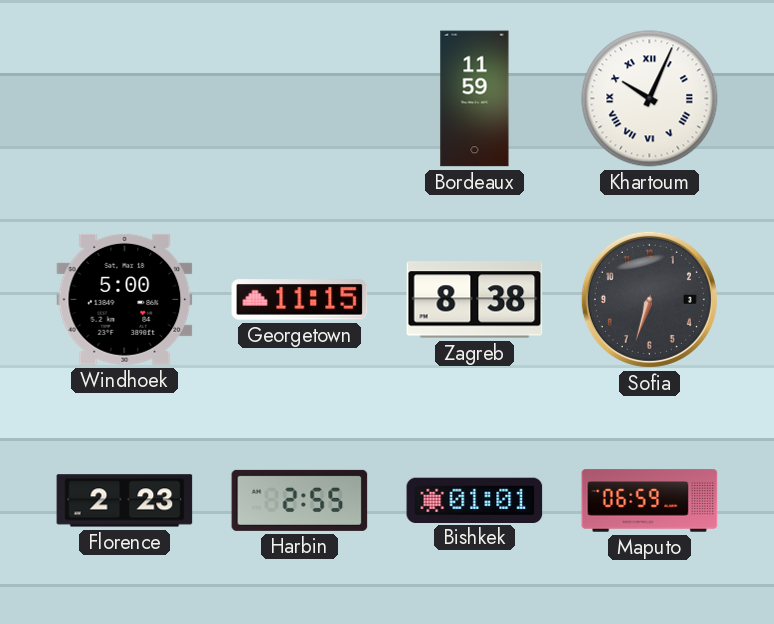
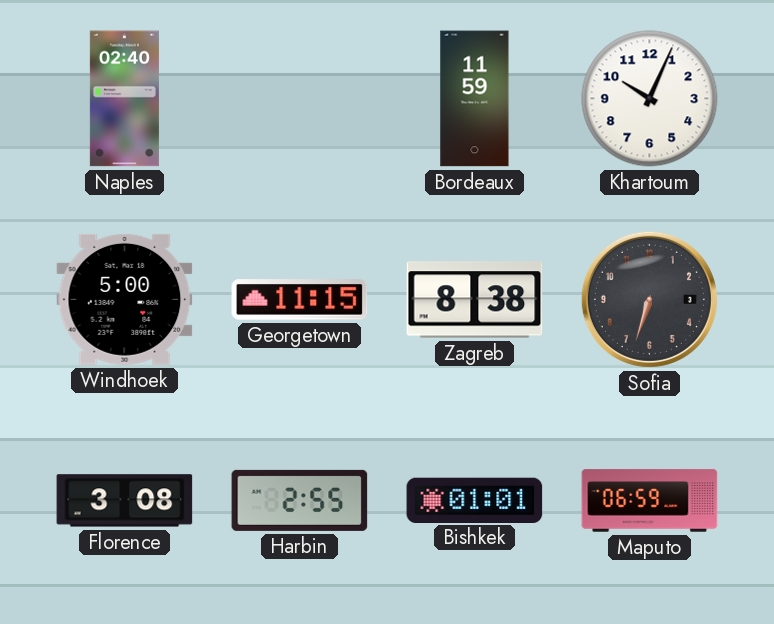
Naples: none -> 02:40
Khartoum numerals: Roman -> Arabic
Florence: 2:23 -> 3:08
